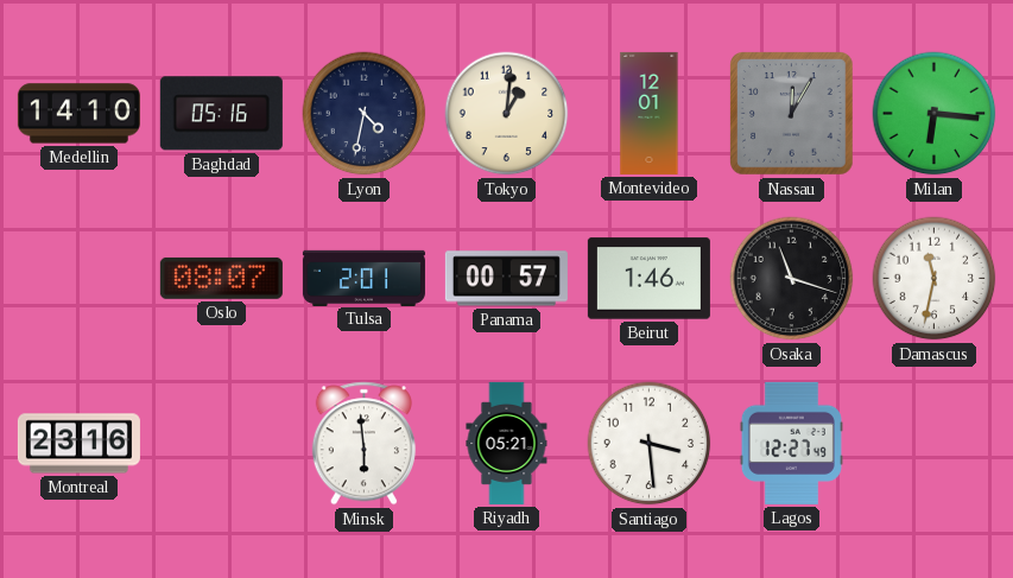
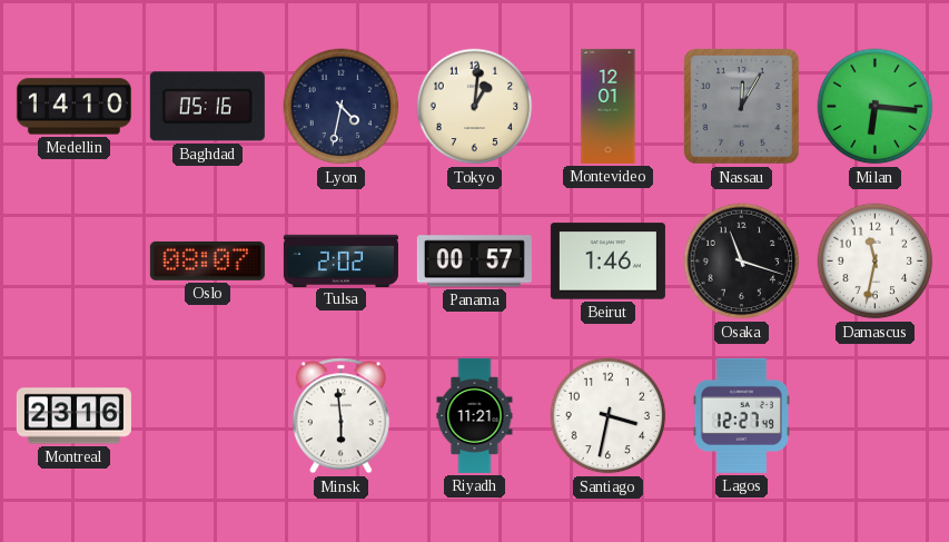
Tulsa: 2:01 -> 2:02
Riyadh: 05:21 -> 11:21
Santiago: 3:29 -> 3:32
